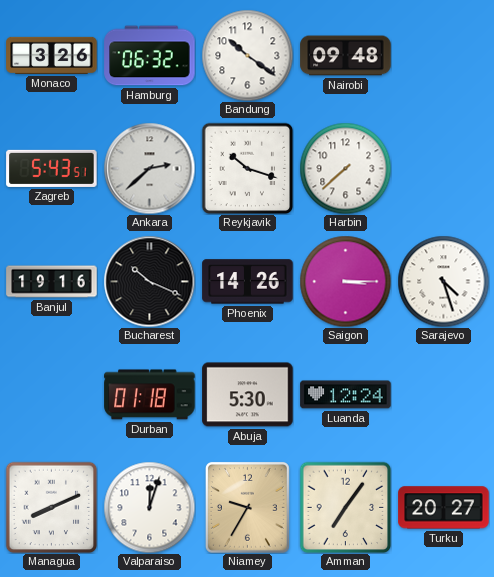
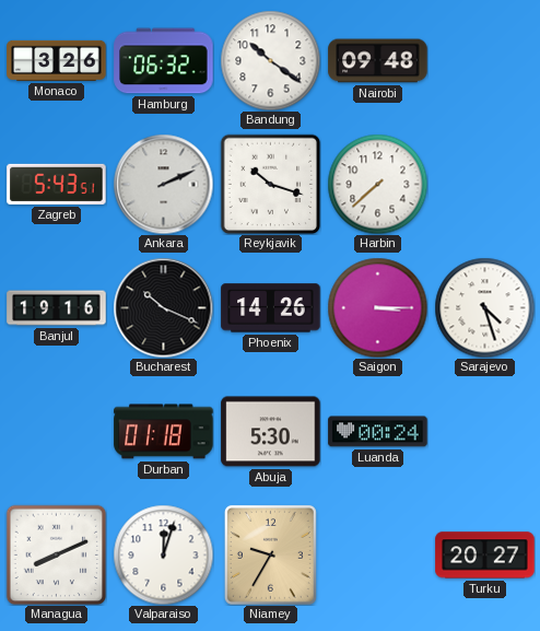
Ankara: 2:38 -> 2:11
Luanda: 12:24 -> 00:24
Amman: 7:06 -> none
